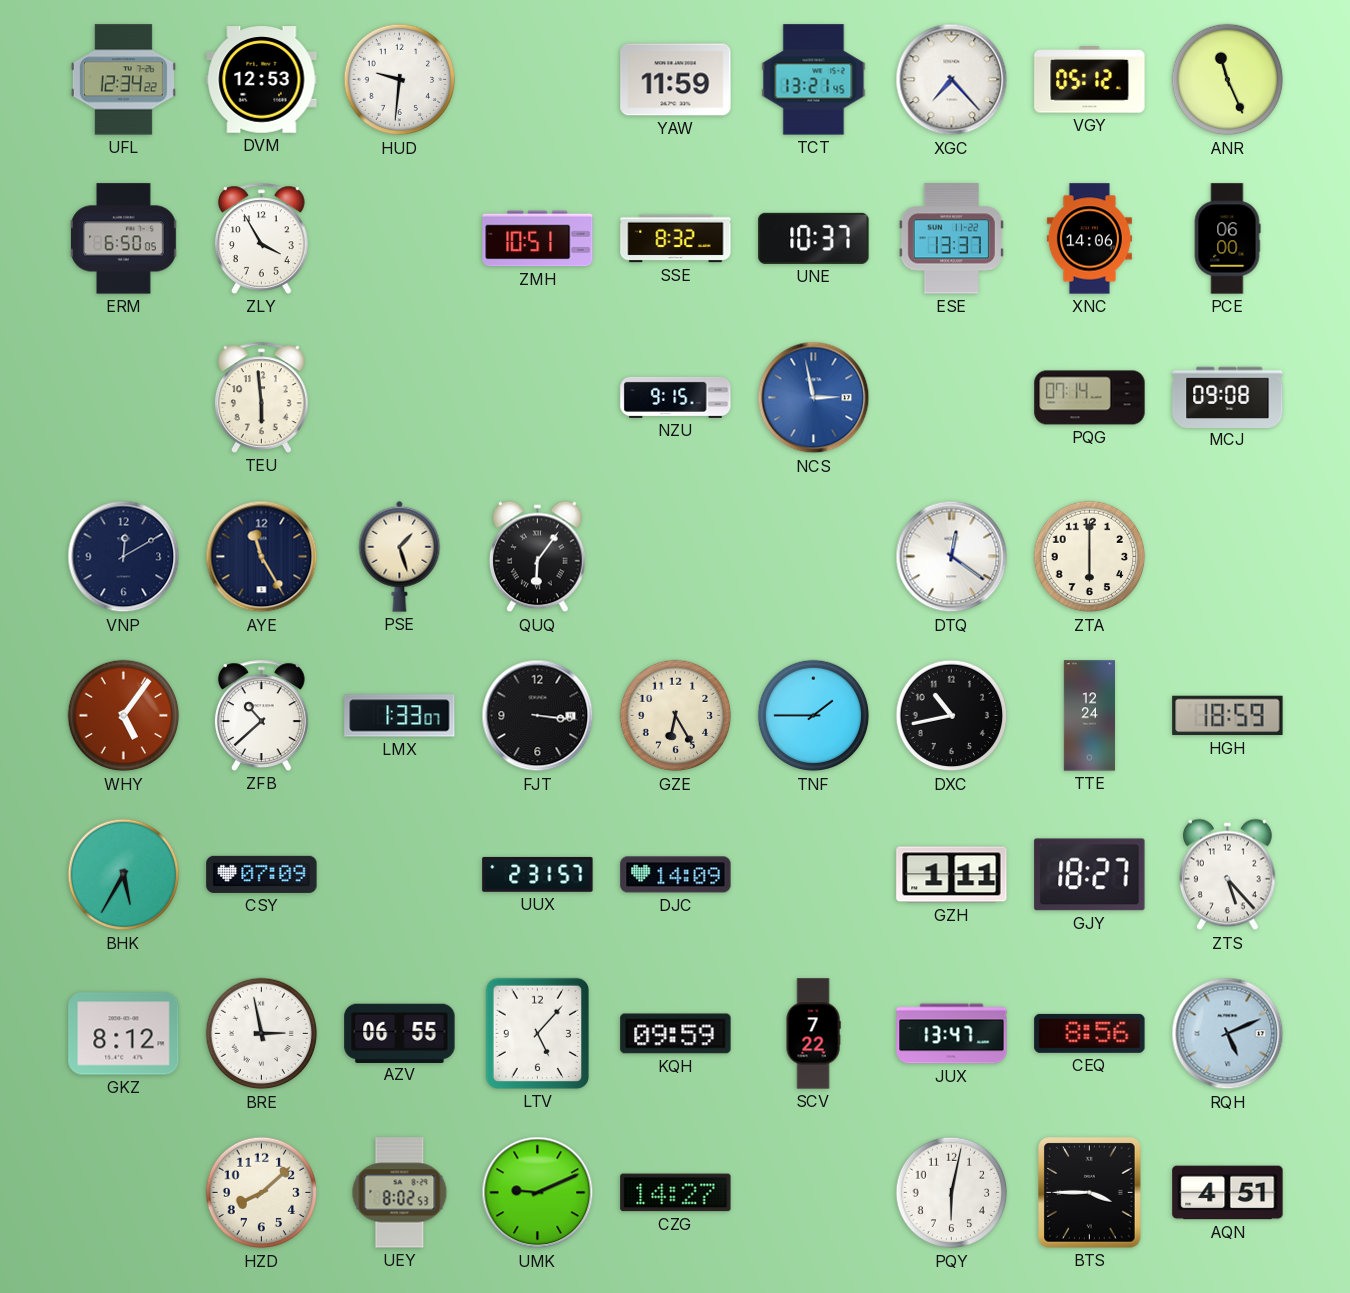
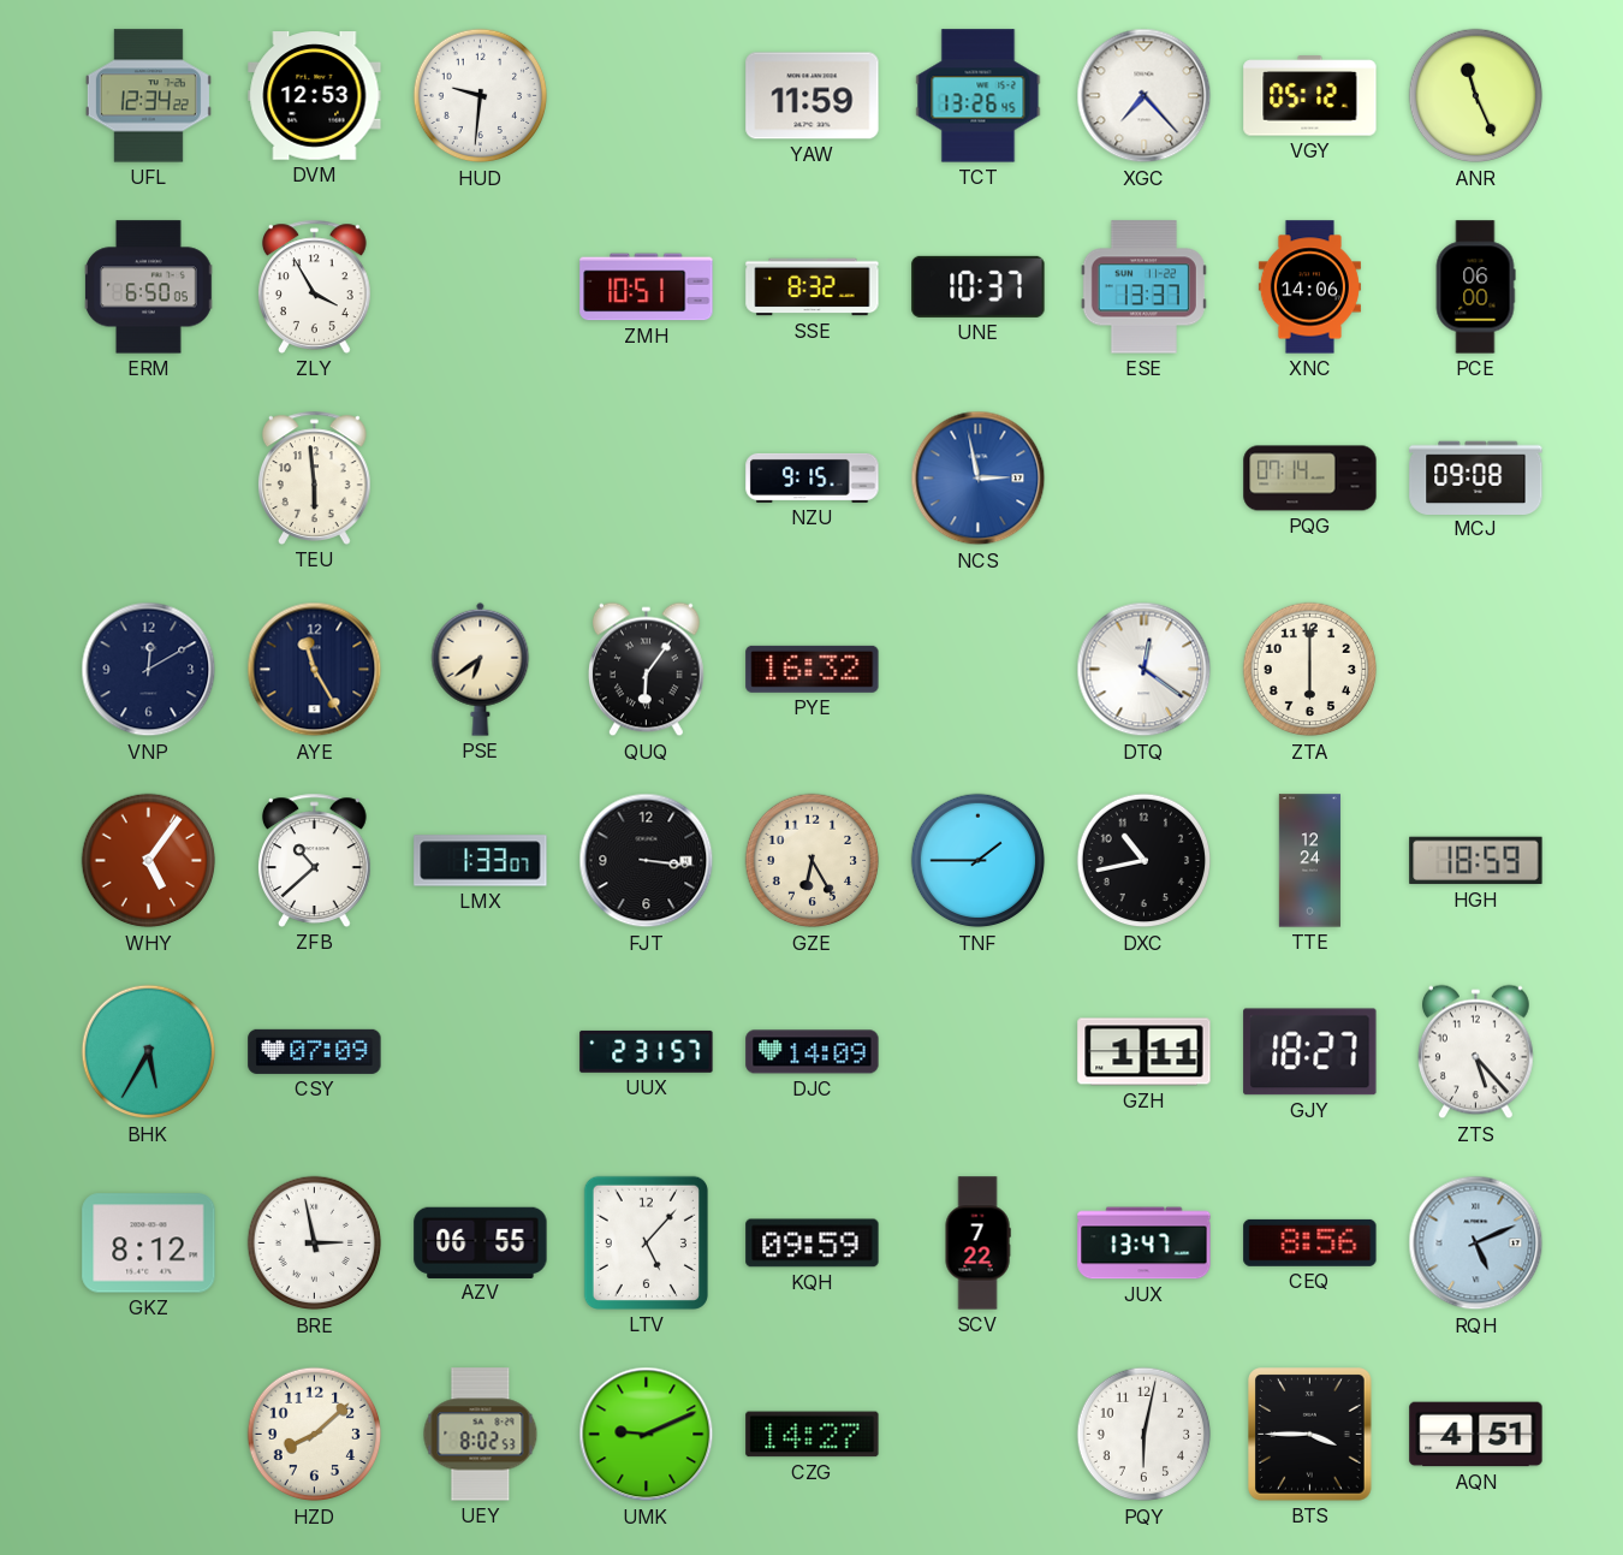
TCT: 13:21 -> 13:26
PSE: 1:27 -> 6:39
PYE: none -> 16:32
